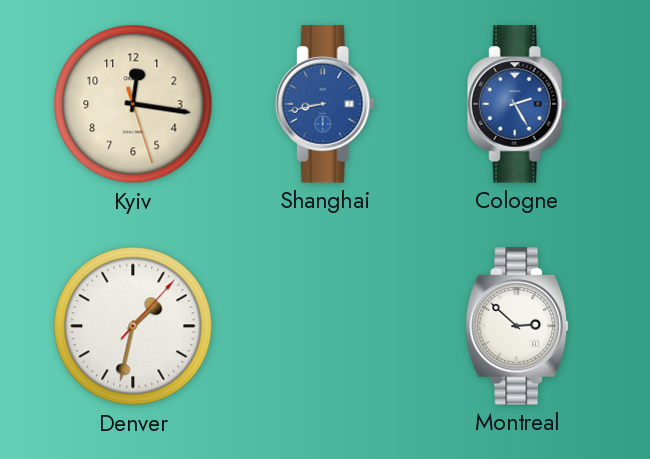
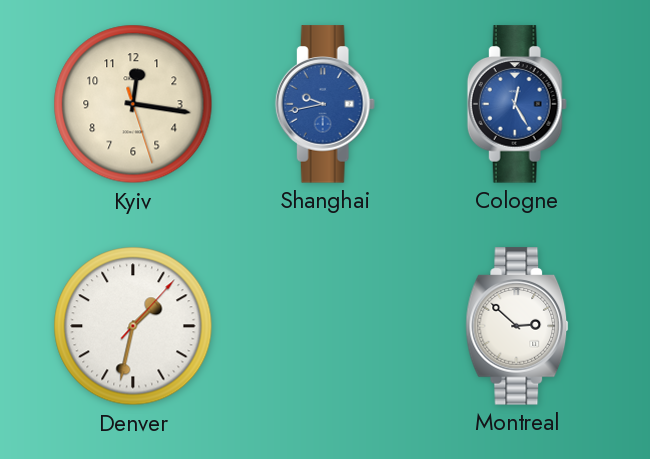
Shanghai: 8:43 -> 9:43
Cologne: 2:25 -> 12:25
